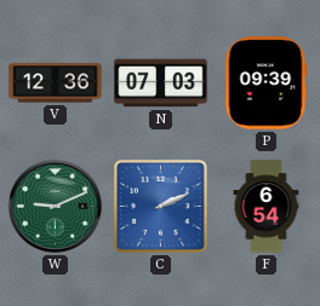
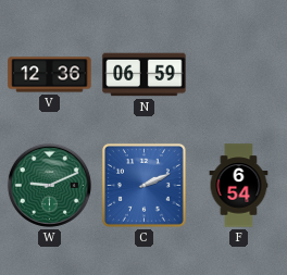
N: 07:03 -> 06:59
P: 09:39 -> none
